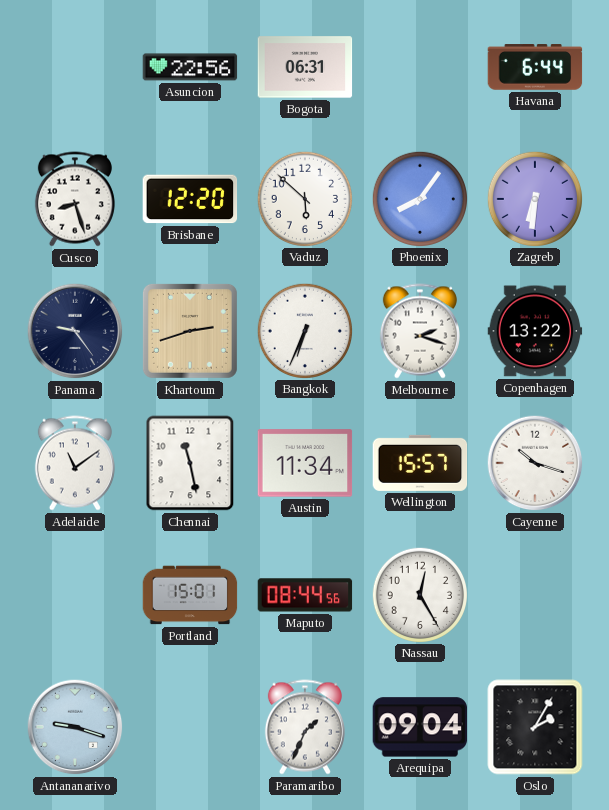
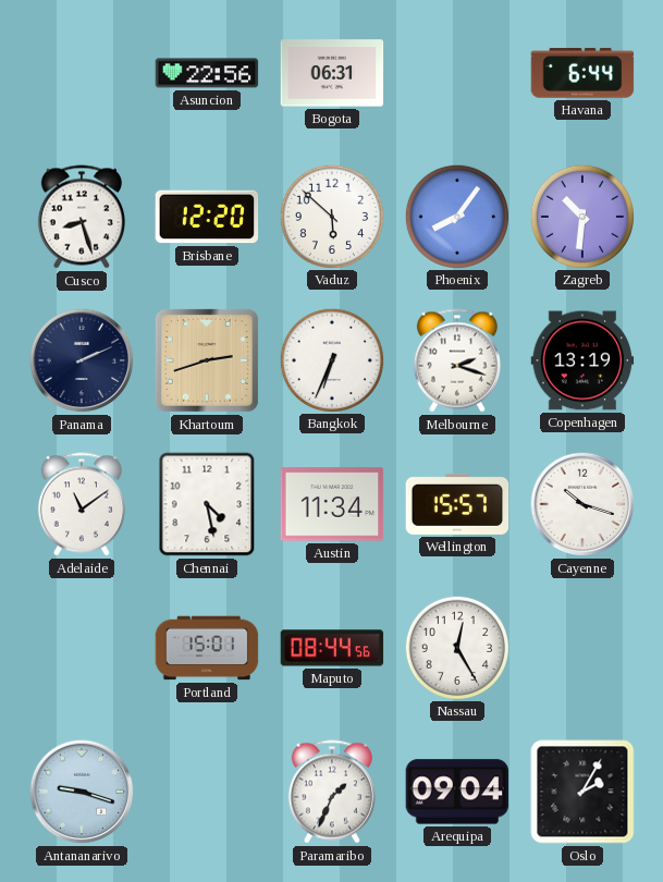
Zagreb: 6:31 -> 10:31
Panama: 9:24 -> 2:11
Copenhagen: 13:22 -> 13:19
Chennai: 11:28 -> 4:28
